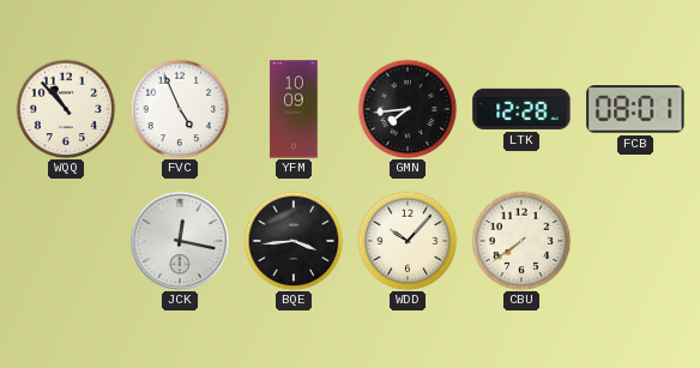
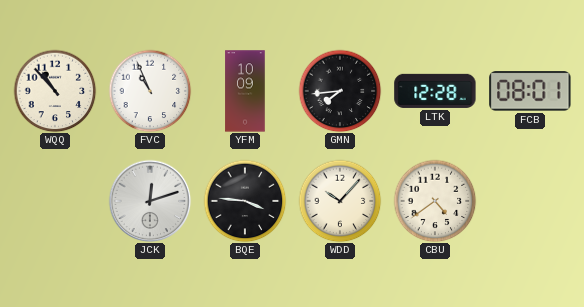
FVC: 4:56 -> 10:56
JCK: 12:17 -> 12:12
BQE: 3:44 -> 3:46
CBU: 7:39 -> 4:39
